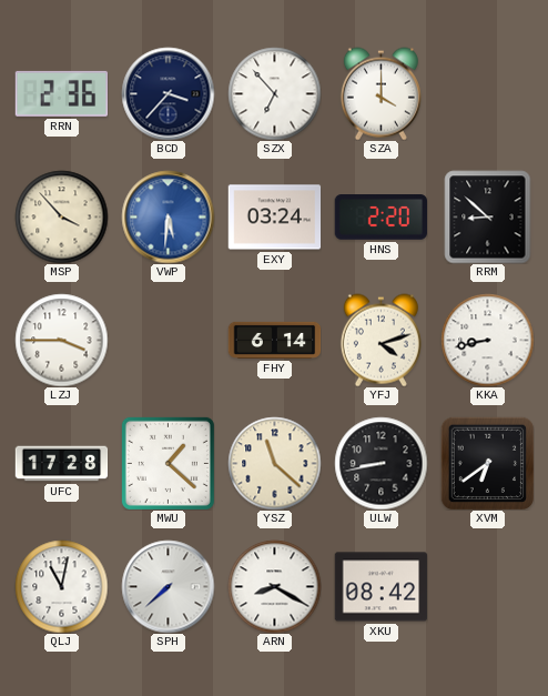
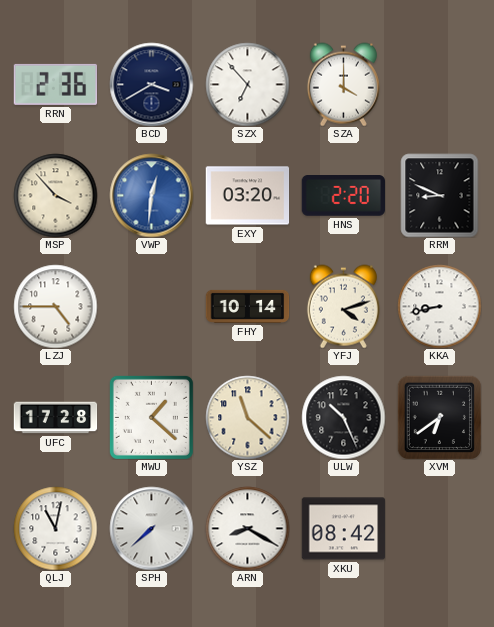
BCD: 3:37 -> 3:40
VWP: 5:31 -> 12:31
EXY: 03:24 -> 03:20
RRM: 8:52 -> 8:49
LZJ: 3:45 -> 4:45
FHY: 6:14 -> 10:14
ULW: 8:43 -> 10:26
